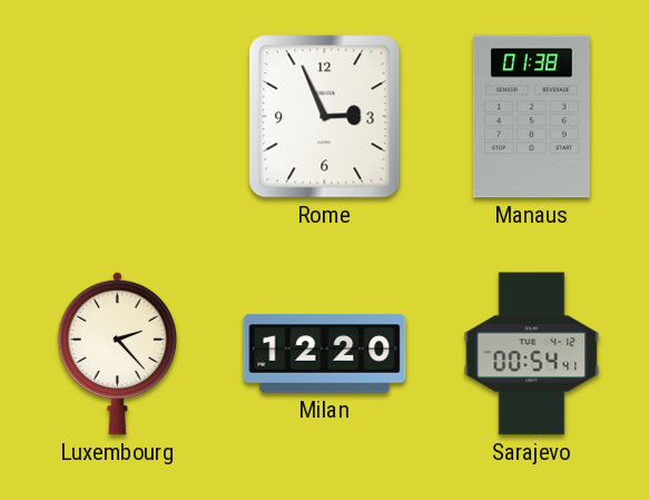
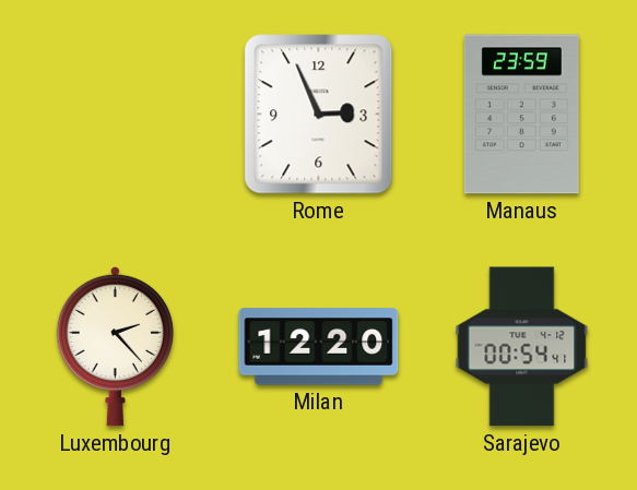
Manaus: 01:38 -> 23:59
